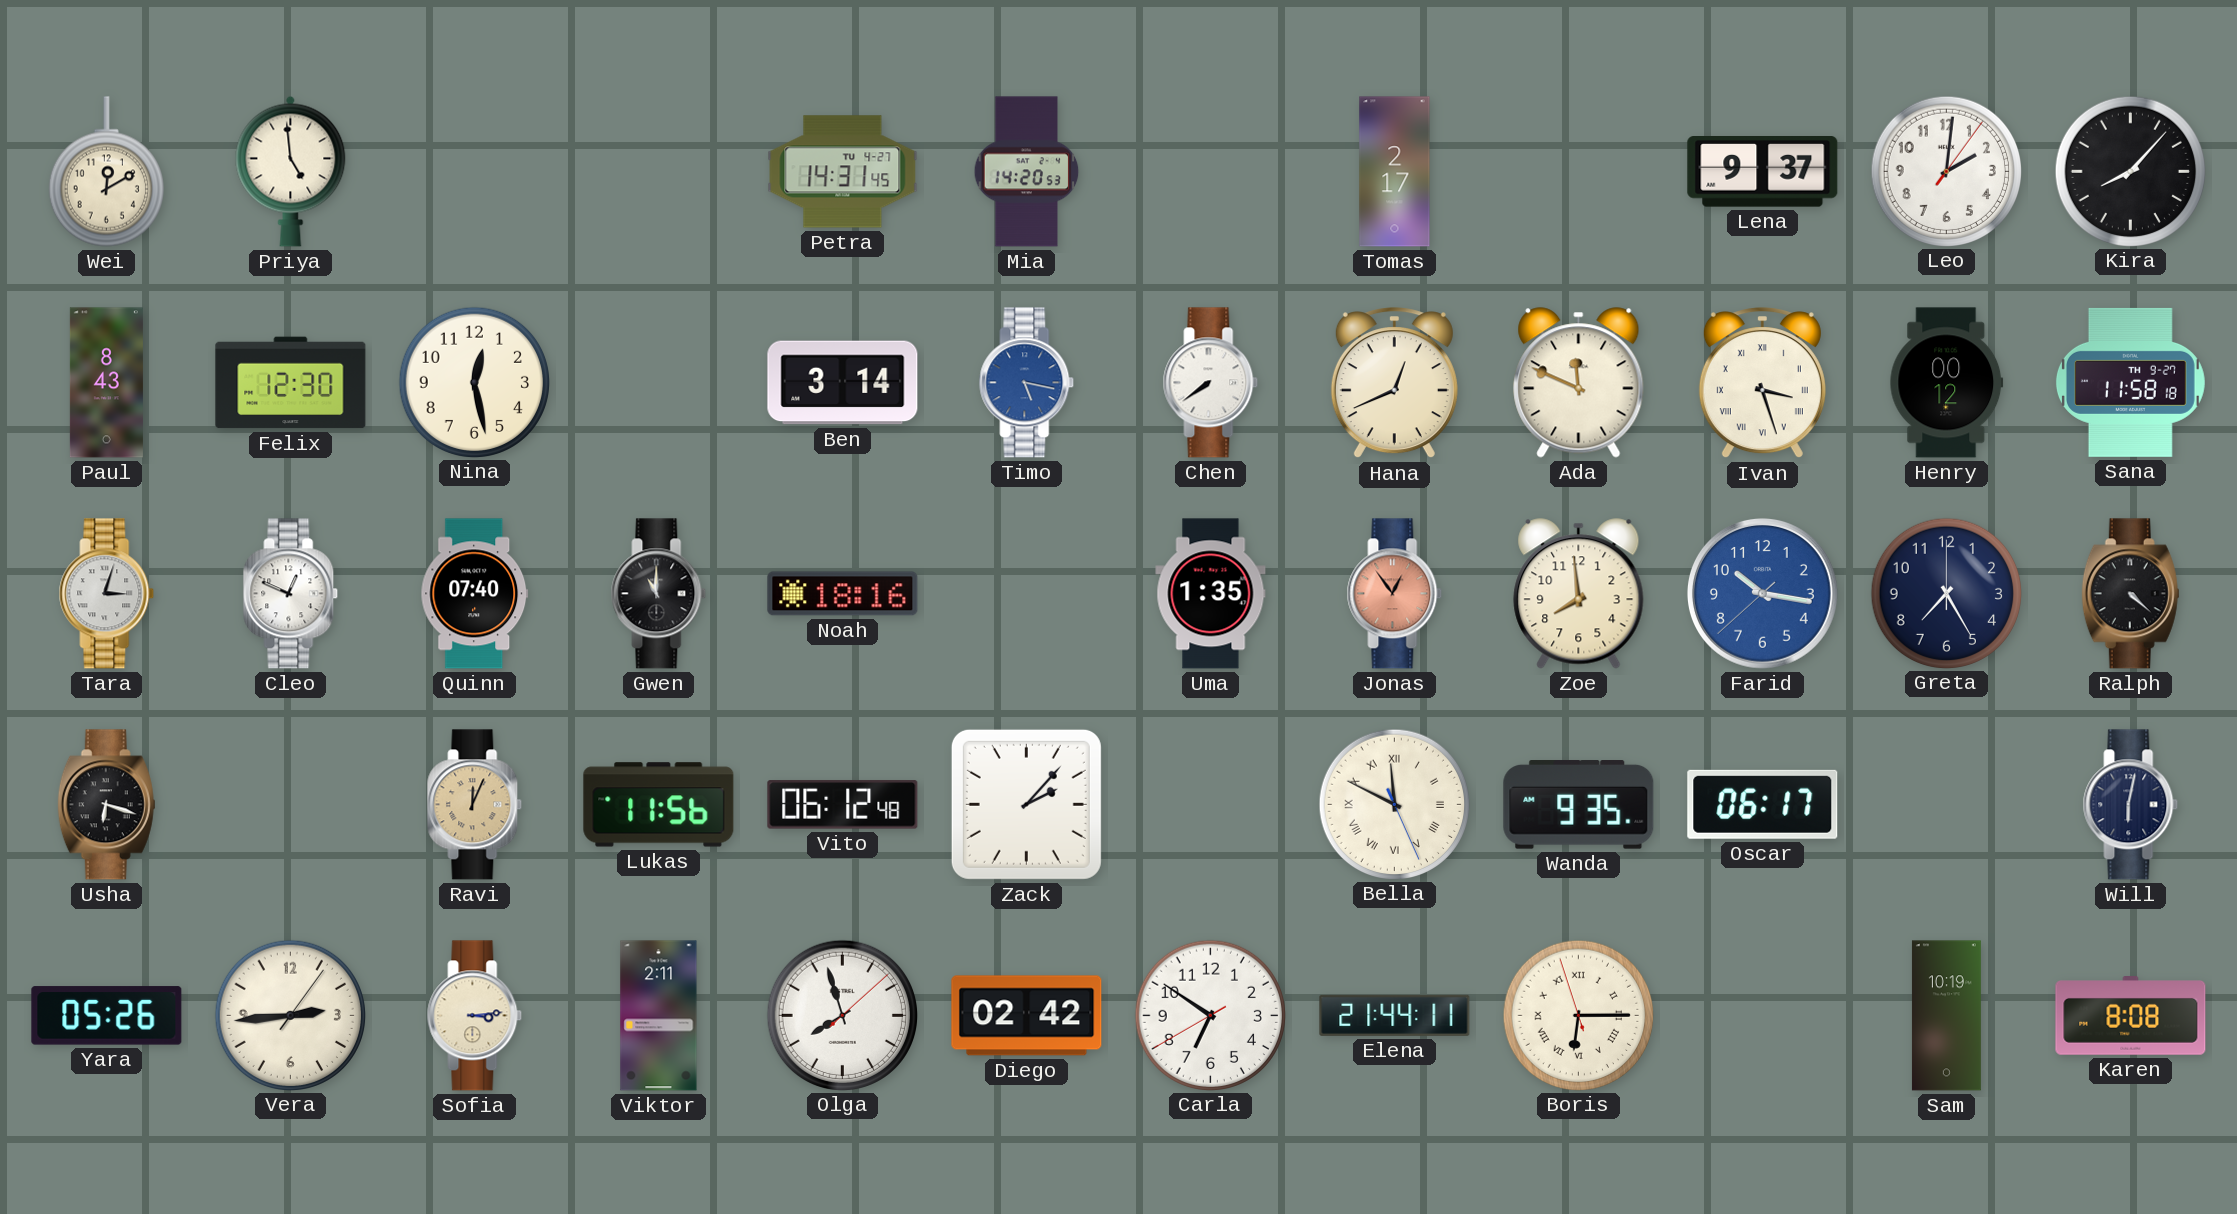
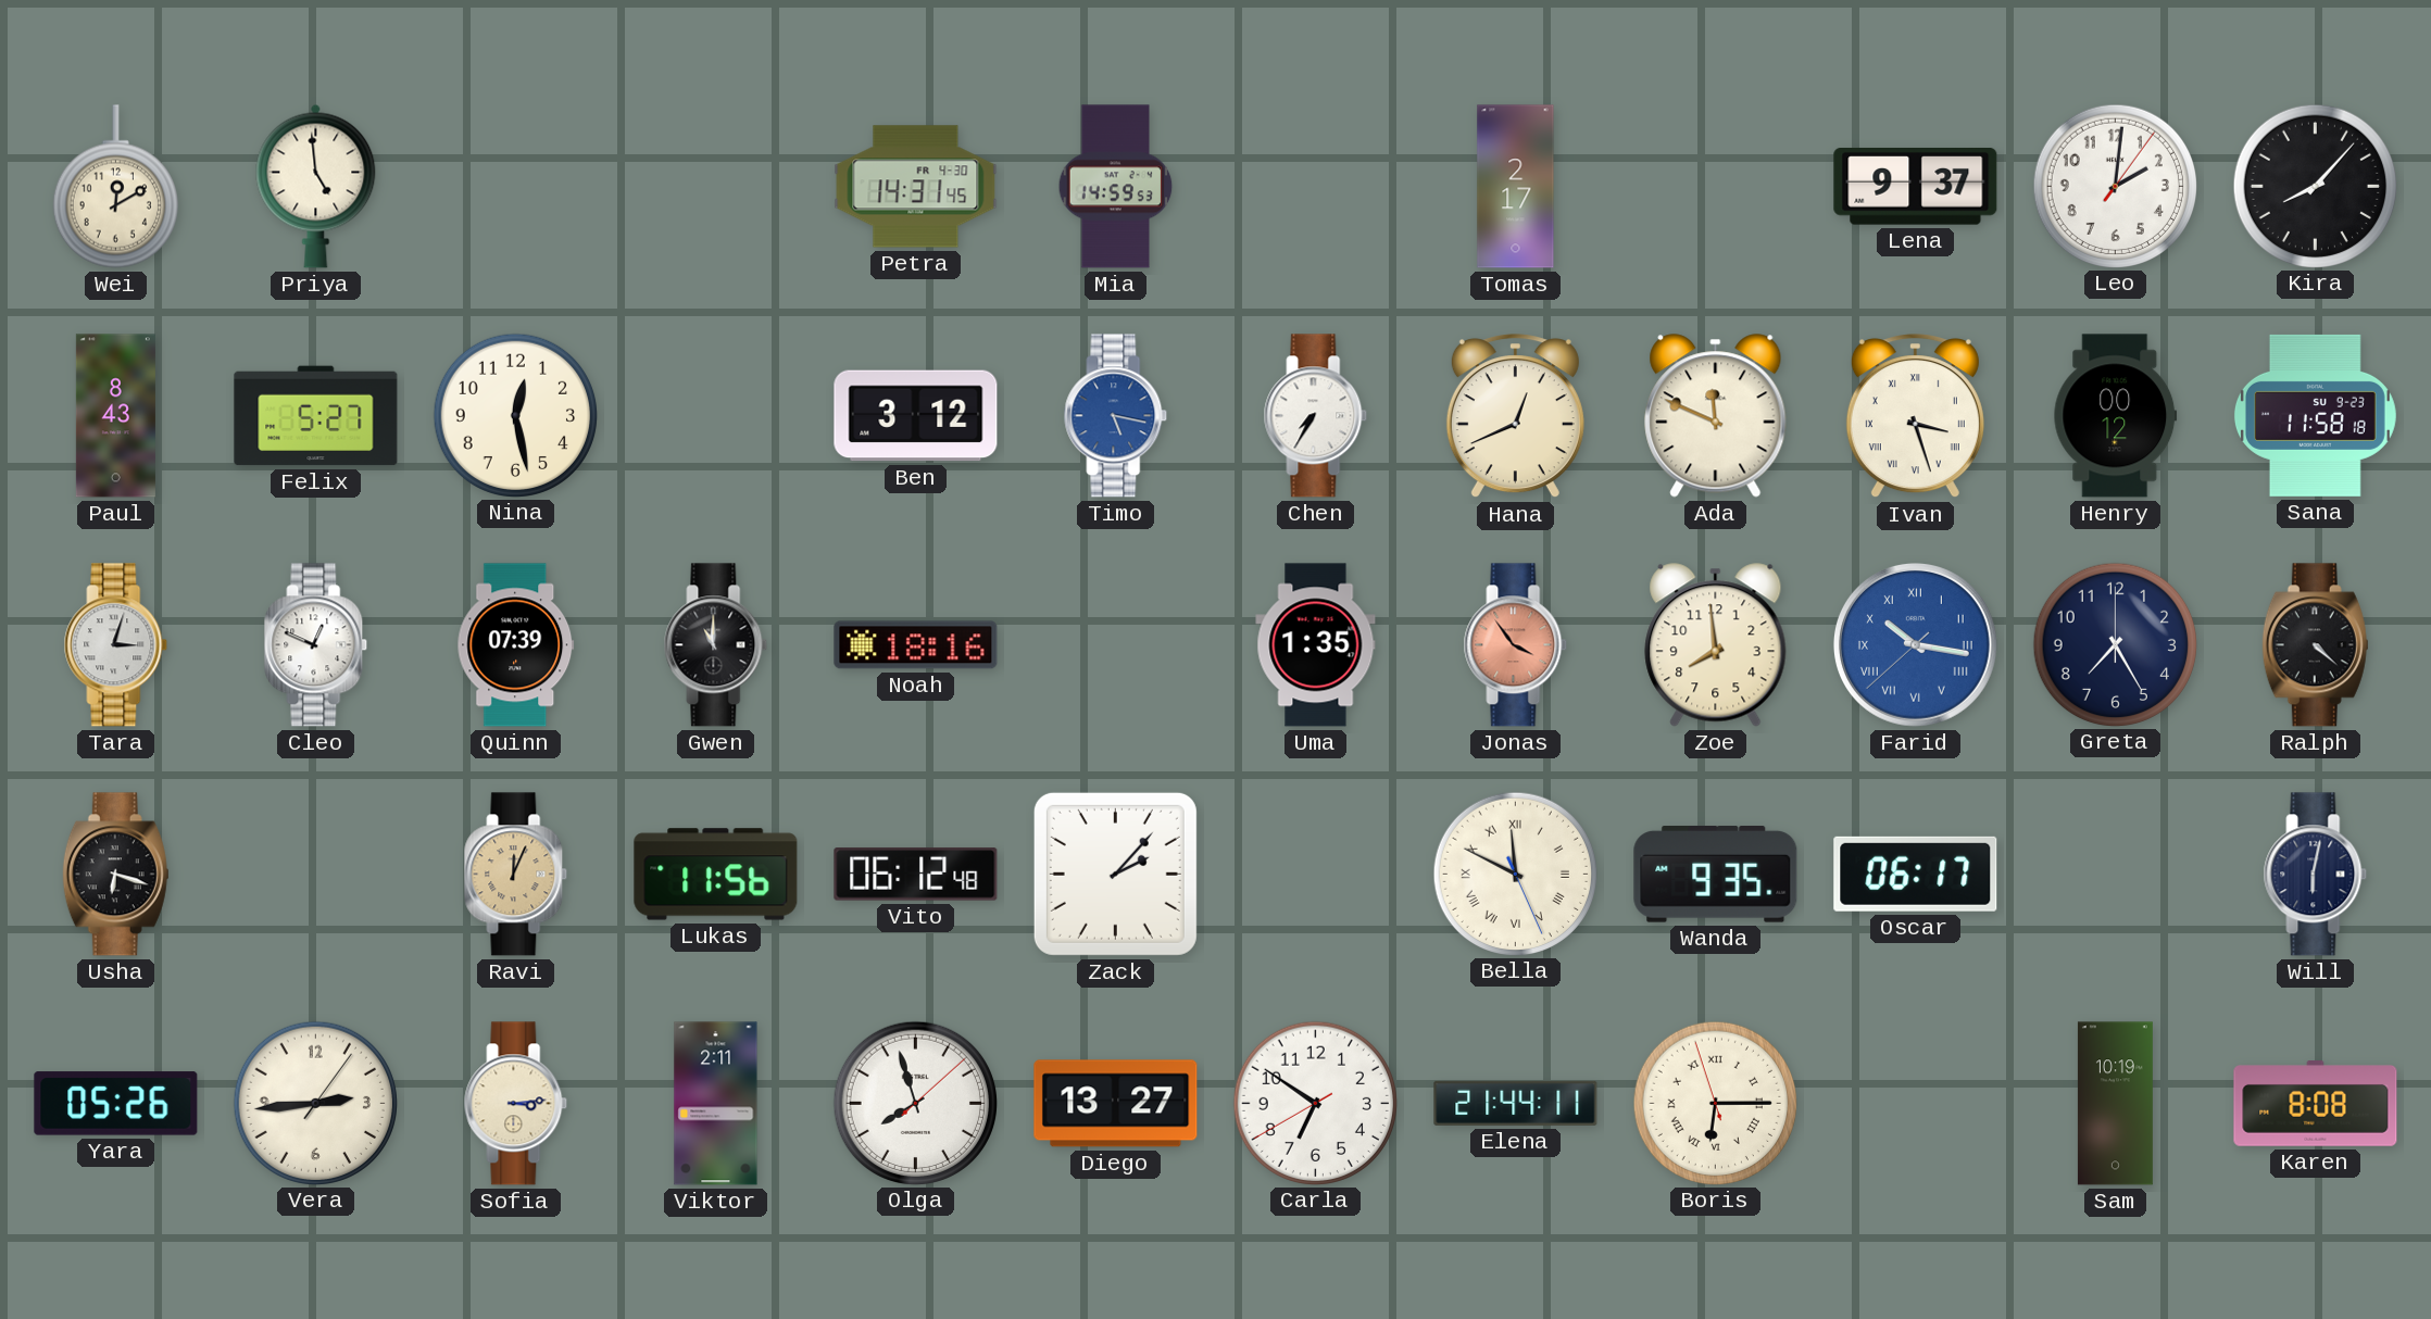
Petra date: TU 4-27 -> FR 4-30
Mia: 14:20 -> 14:59
Felix: 12:30 -> 5:27
Ben: 3:14 -> 3:12
Chen: 7:39 -> 7:35
Sana date: TH 9-27 -> SU 9-23
Quinn: 07:40 -> 07:39
Jonas: 12:54 -> 3:54
Farid numerals: Arabic -> Roman
Diego: 02:42 -> 13:27
